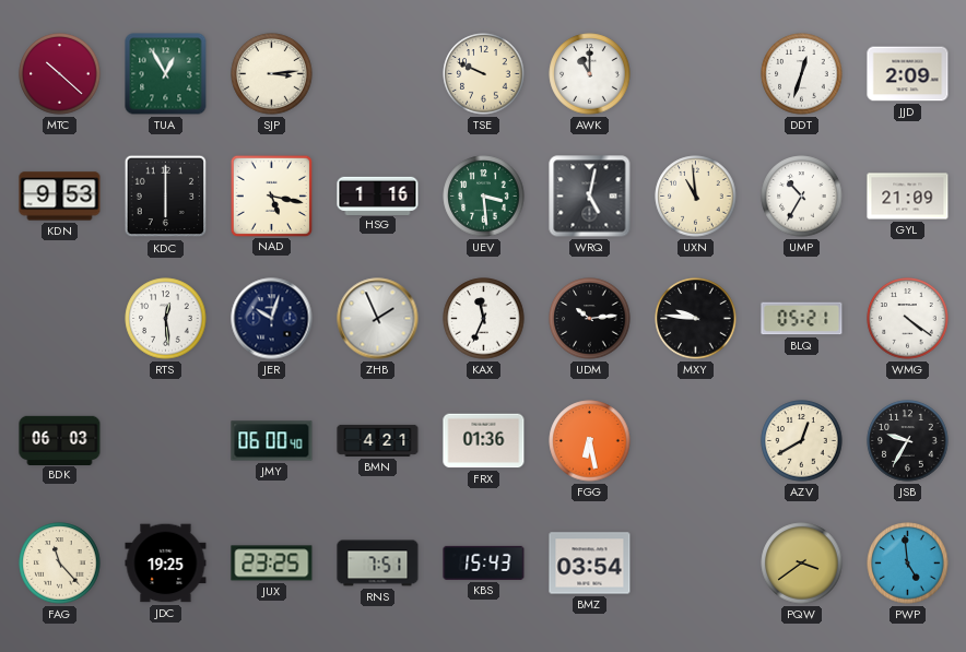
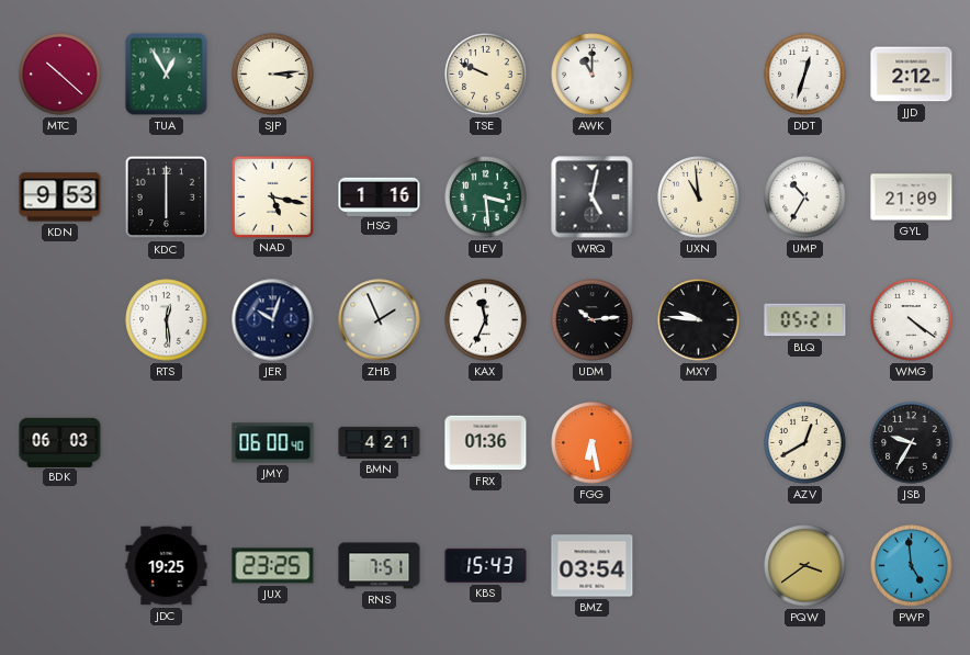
JJD: 2:09 -> 2:12
FAG: 11:23 -> none
